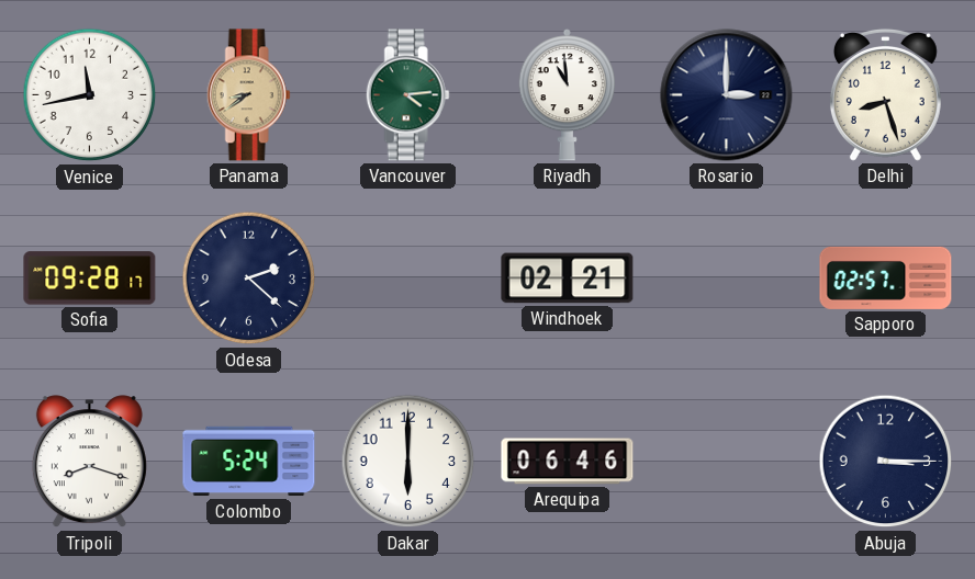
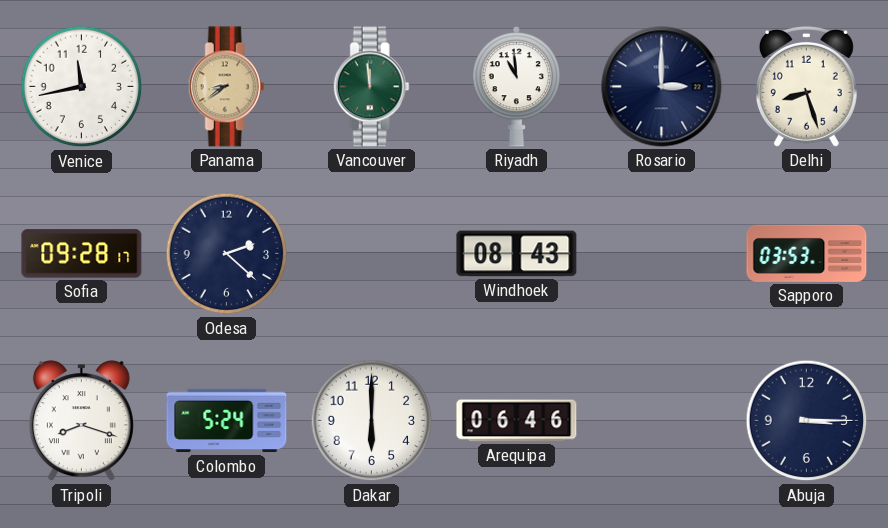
Vancouver: 4:14 -> 11:59
Windhoek: 02:21 -> 08:43
Sapporo: 02:57 -> 03:53
